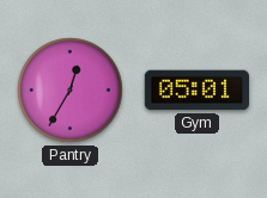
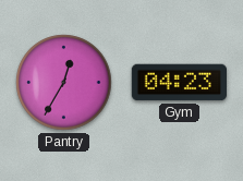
Gym: 05:01 -> 04:23
